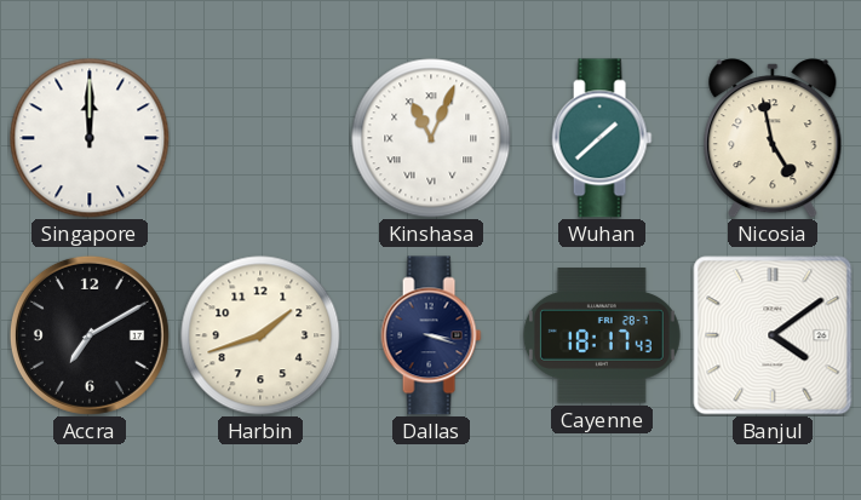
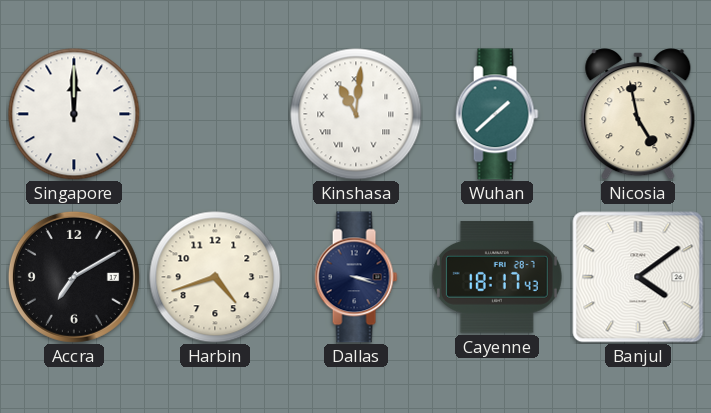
Kinshasa: 11:04 -> 11:01
Harbin: 1:42 -> 4:42
